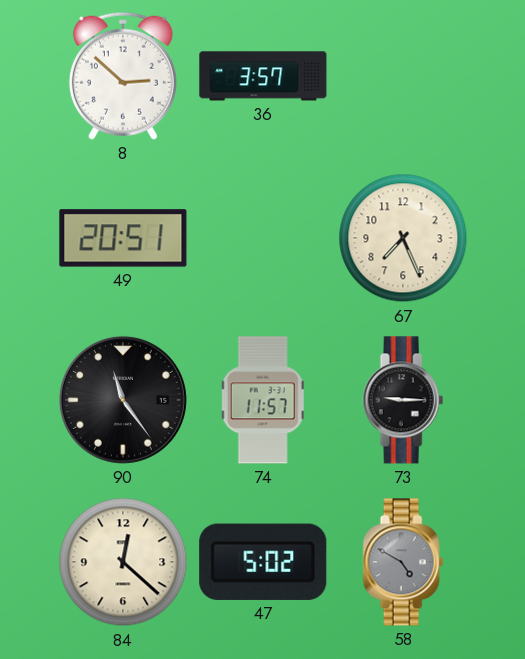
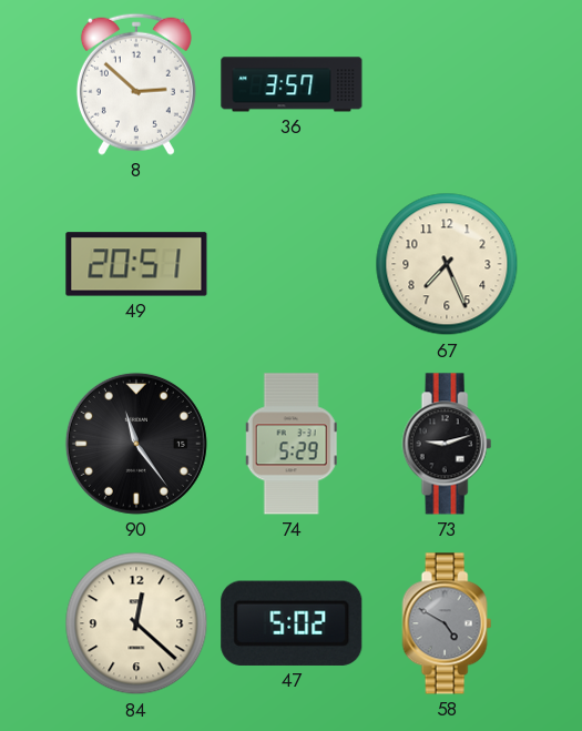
74: 11:57 -> 5:29
73: 9:15 -> 9:12
